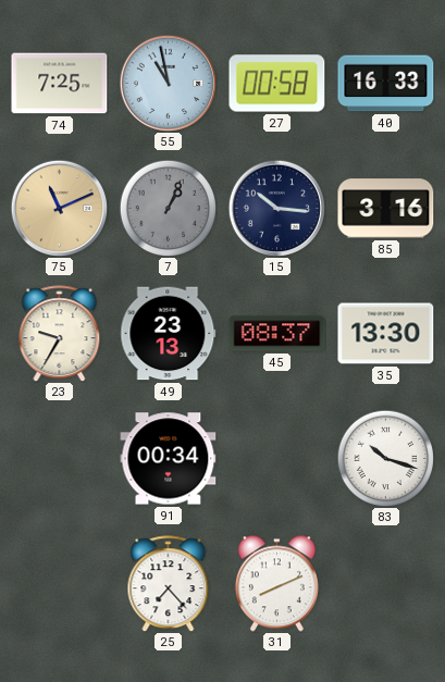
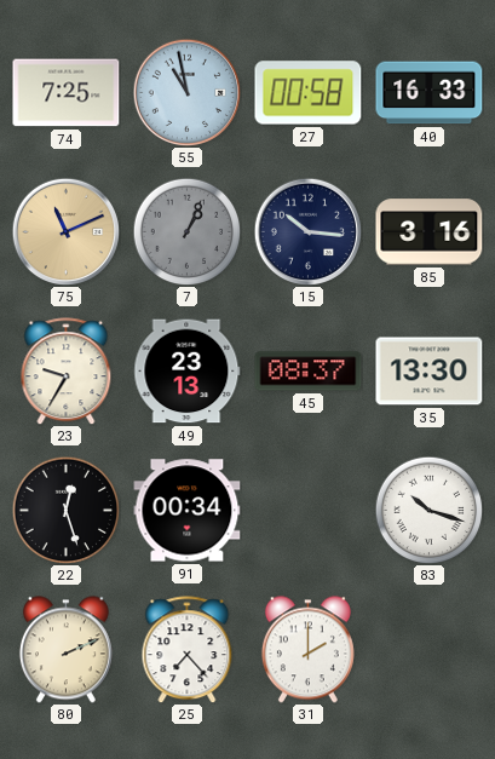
22: none -> 12:27
80: none -> 2:11
31: 8:11 -> 2:00
